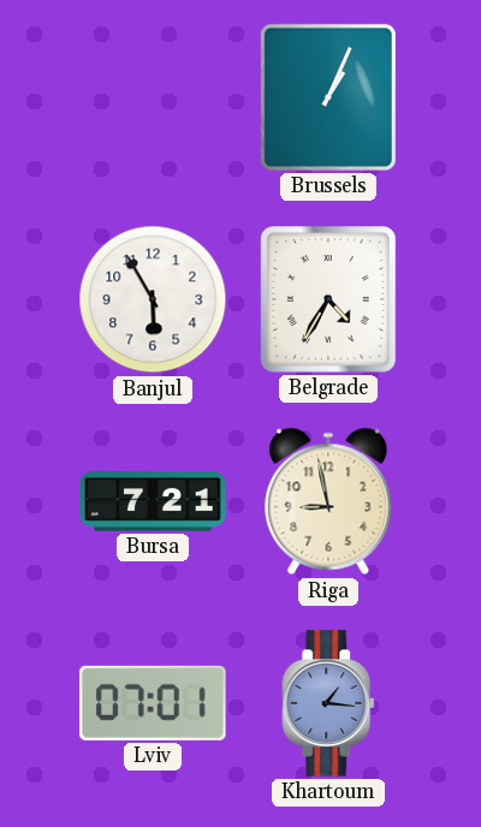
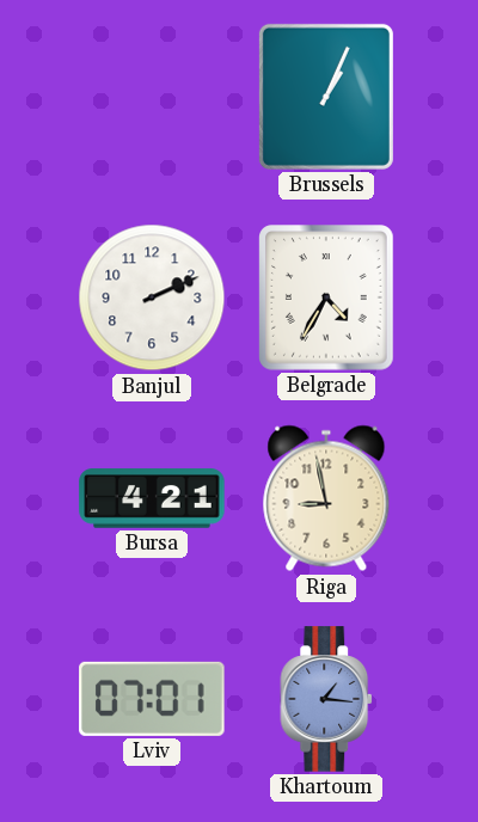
Banjul: 5:55 -> 2:11
Bursa: 7:21 -> 4:21
